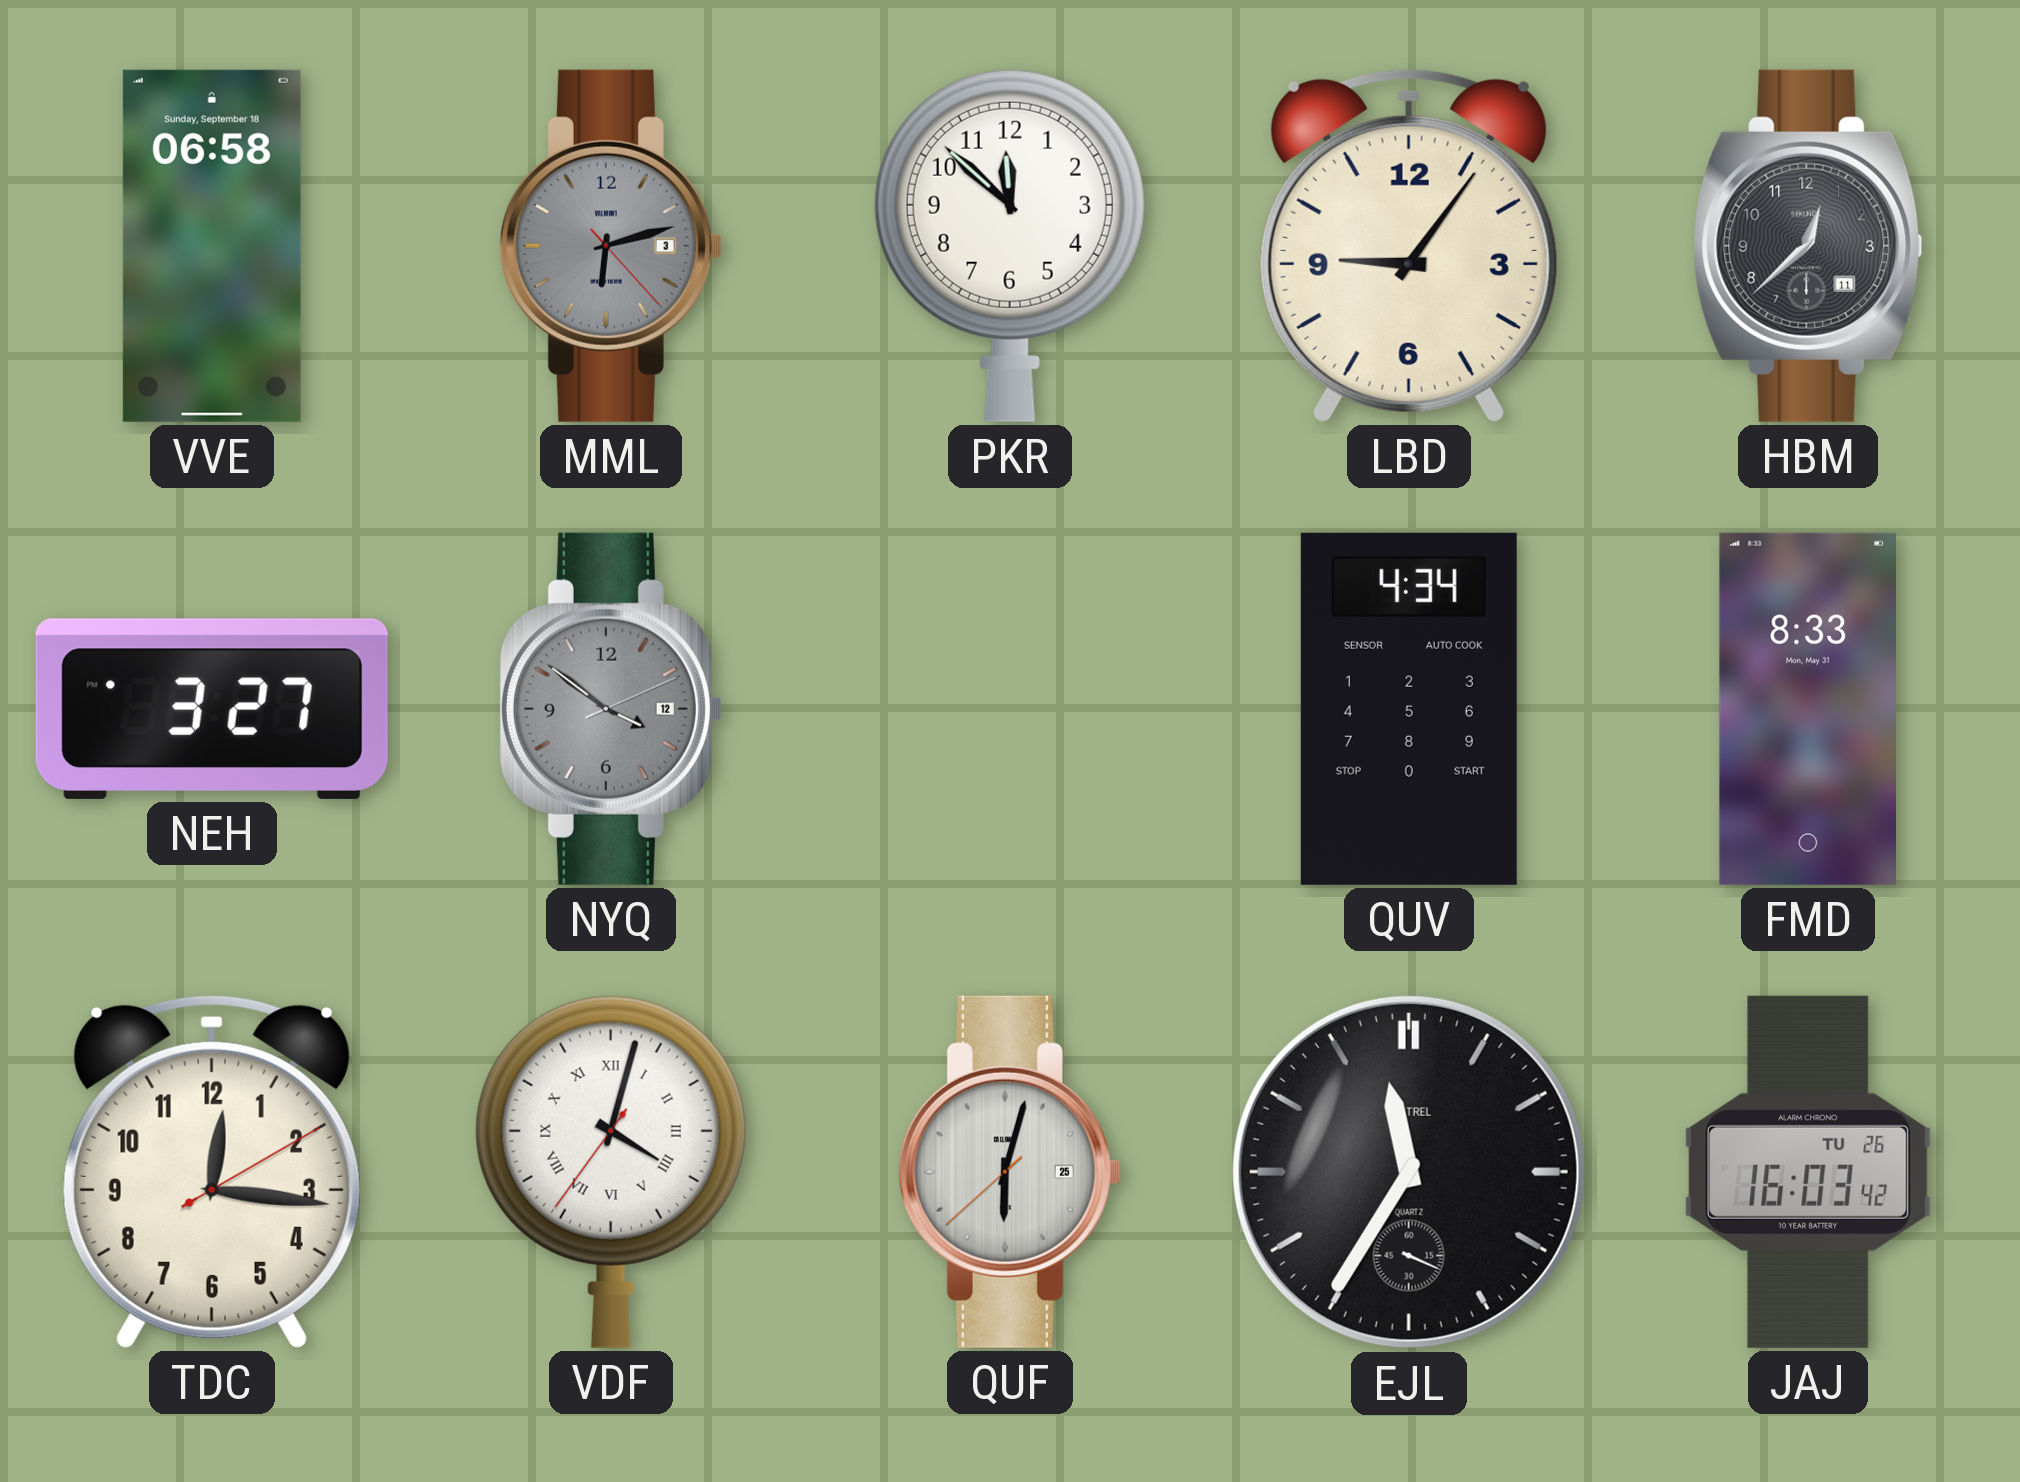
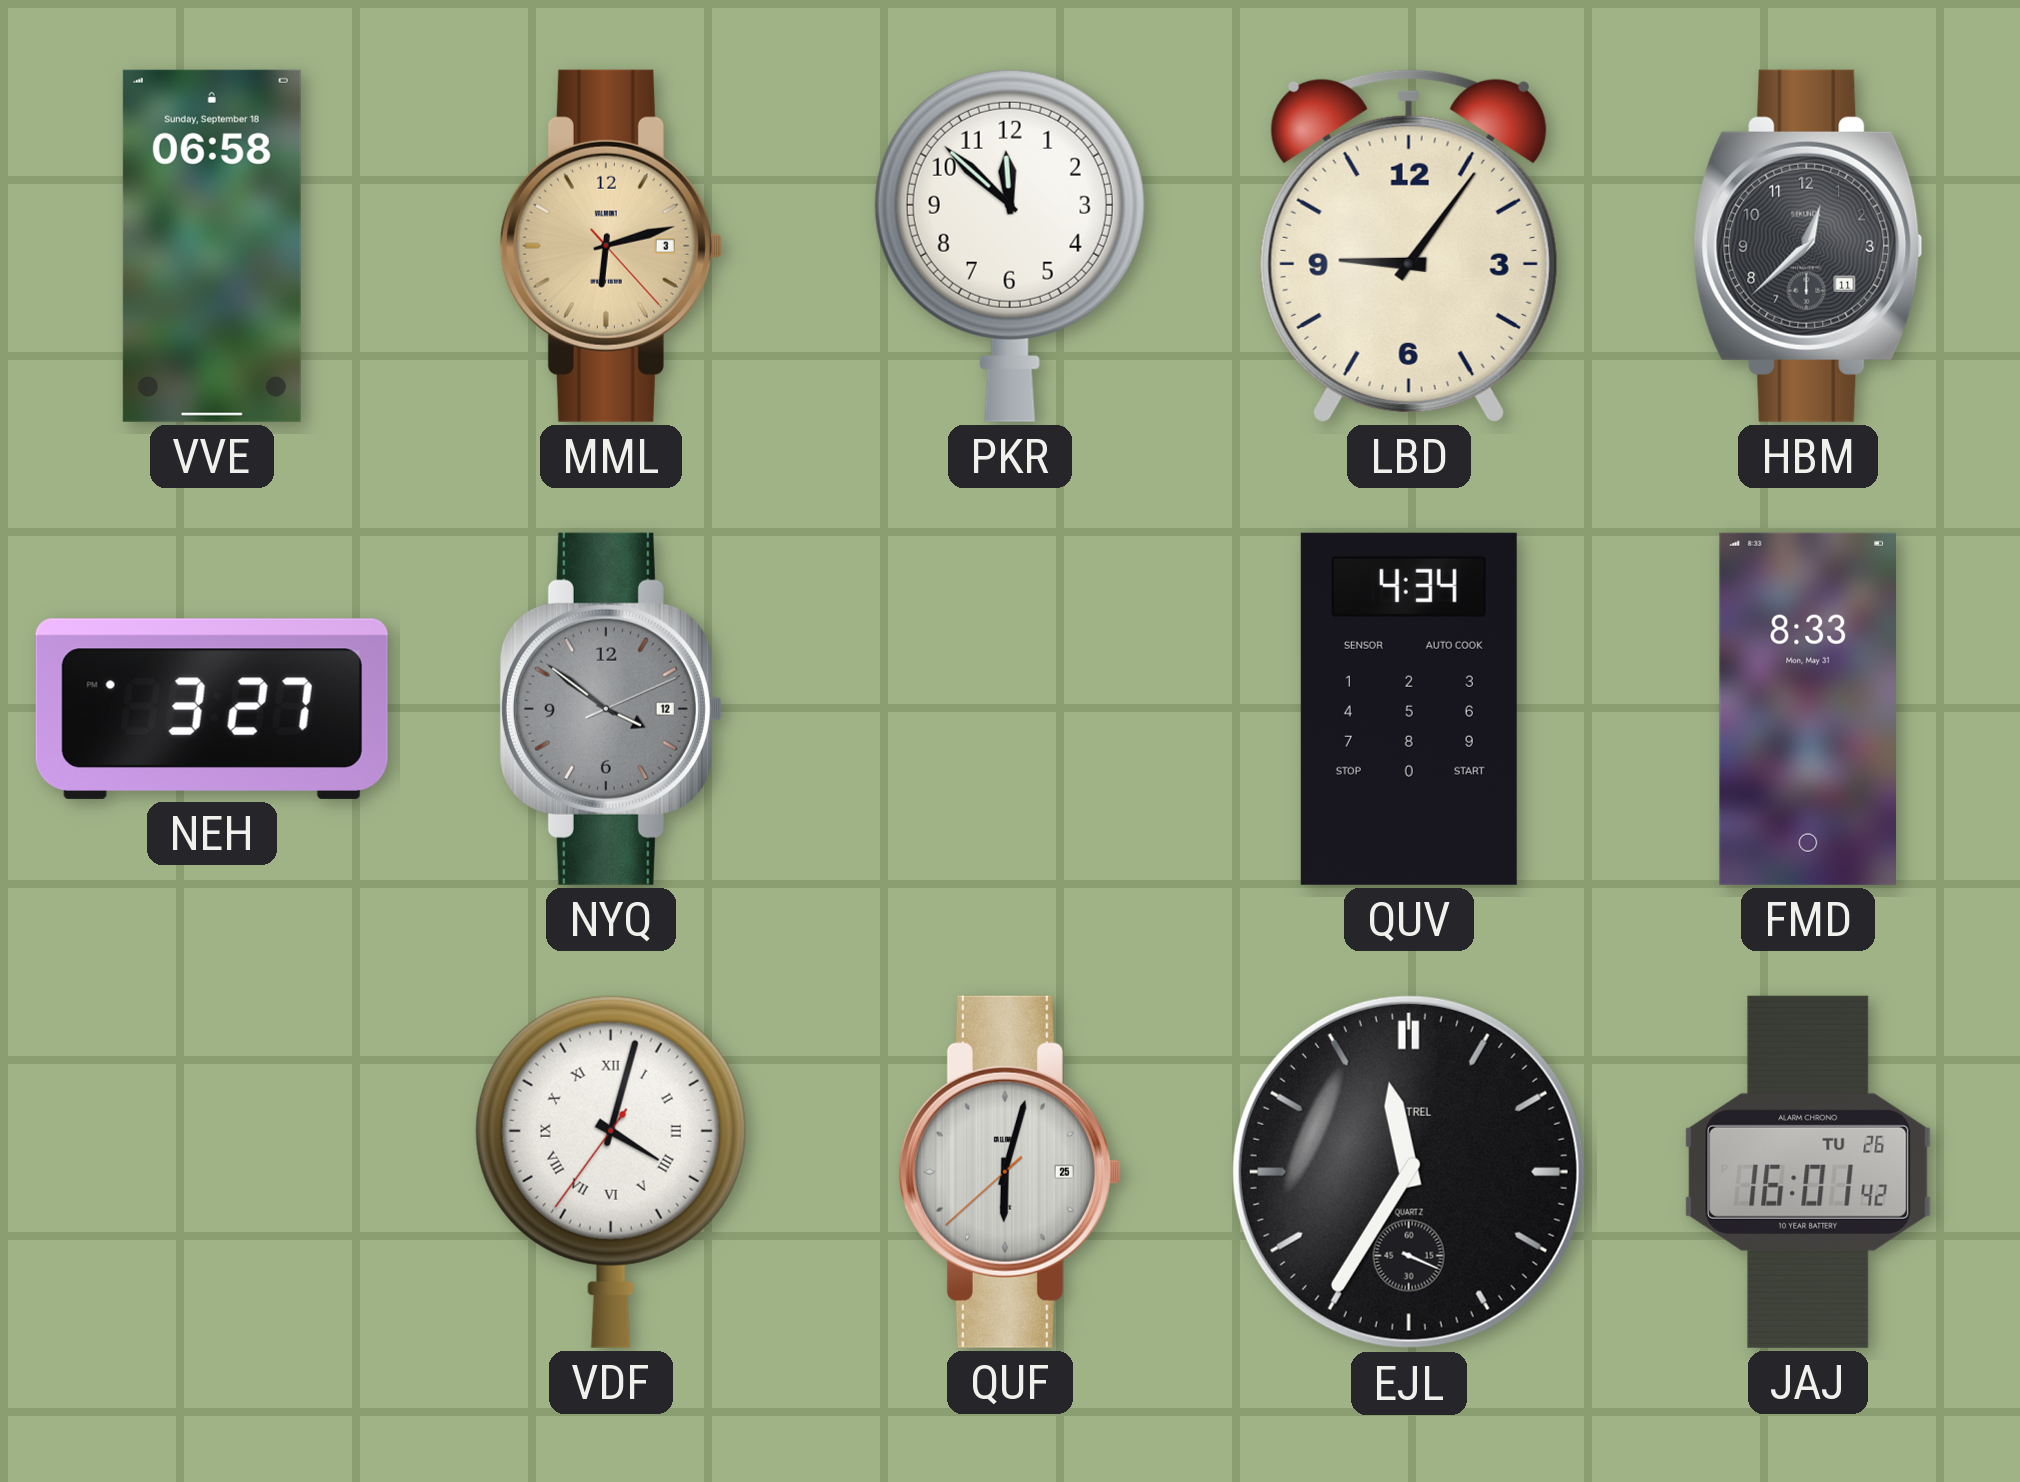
MML dial: grey -> champagne
TDC: 12:16 -> none
JAJ: 16:03 -> 16:01
